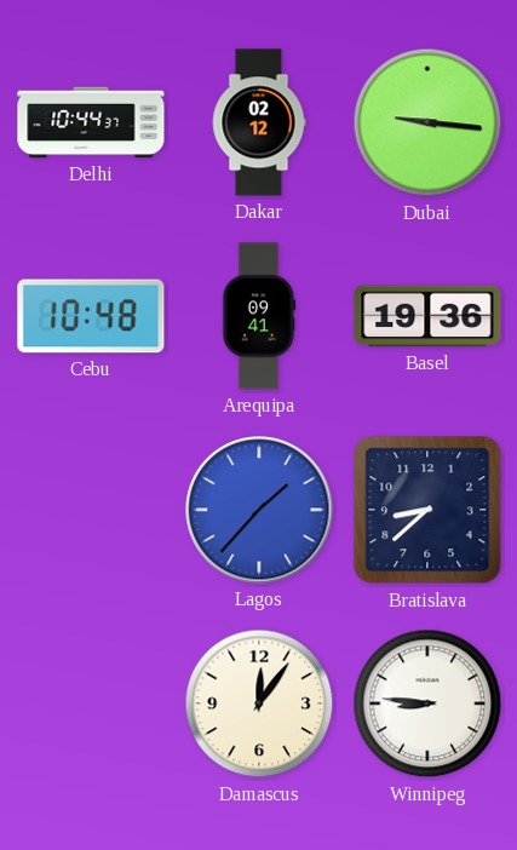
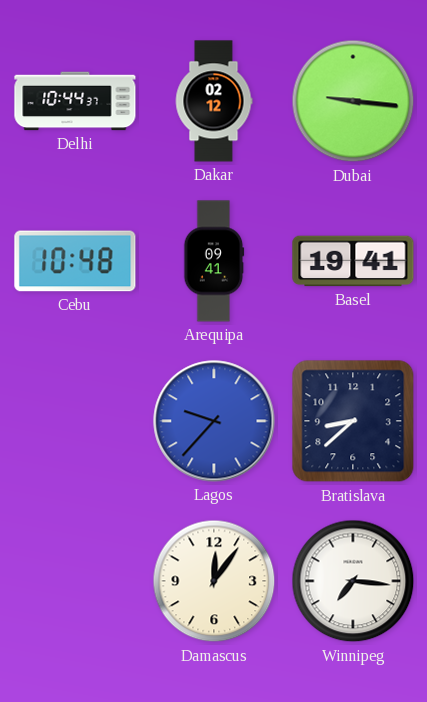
Basel: 19:36 -> 19:41
Lagos: 1:37 -> 9:37
Winnipeg: 8:46 -> 7:16
